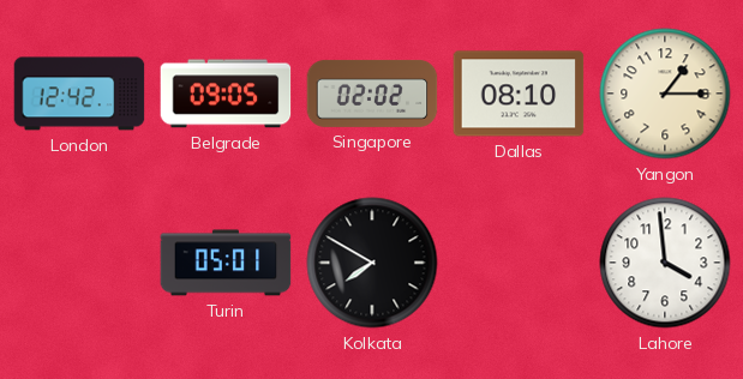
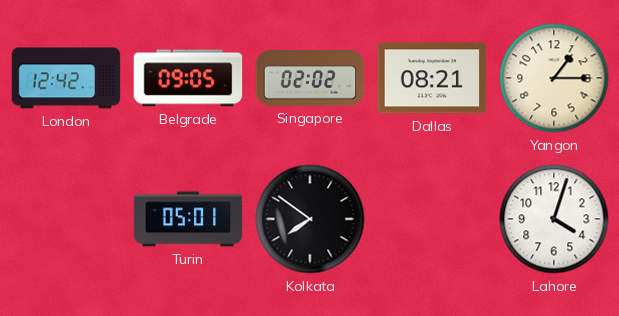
Dallas: 08:10 -> 08:21
Kolkata: 7:50 -> 7:51
Lahore: 3:59 -> 4:03
